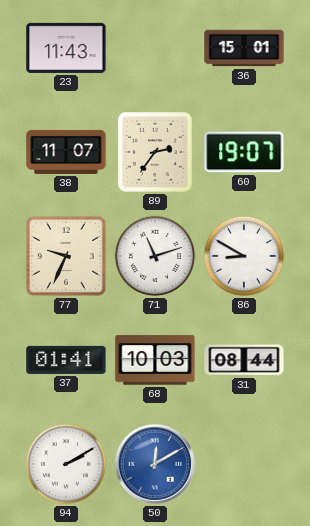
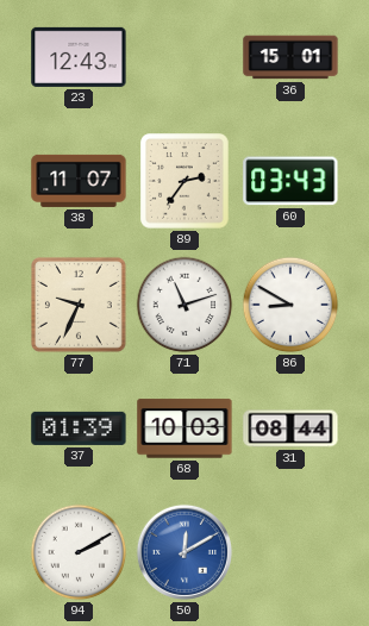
23: 11:43 -> 12:43
60: 19:07 -> 03:43
37: 01:41 -> 01:39
